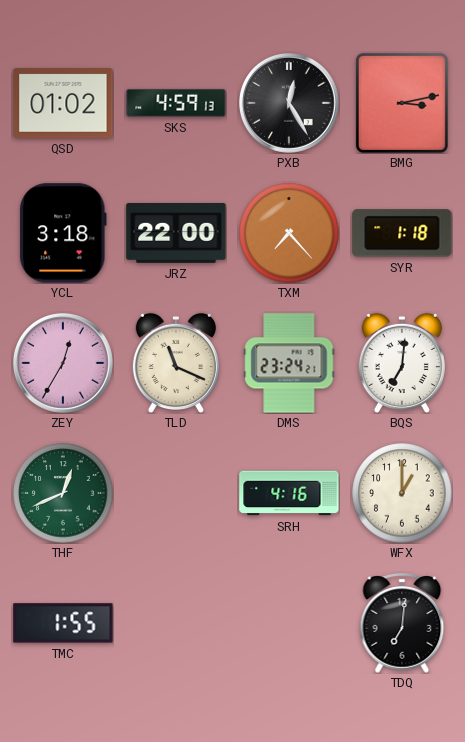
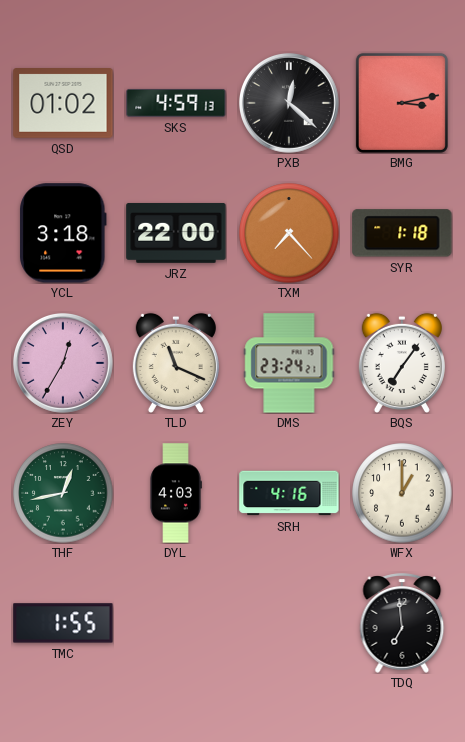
PXB: 12:25 -> 12:22
BQS: 7:01 -> 7:06
THF: 12:41 -> 12:43
DYL: none -> 4:03
TDQ: 7:01 -> 6:59
